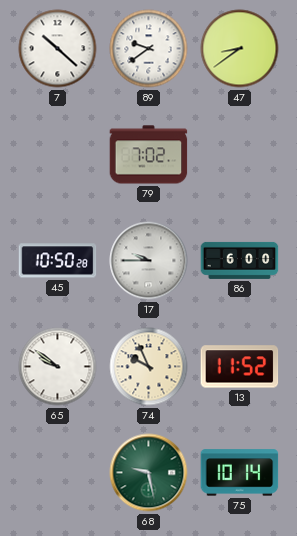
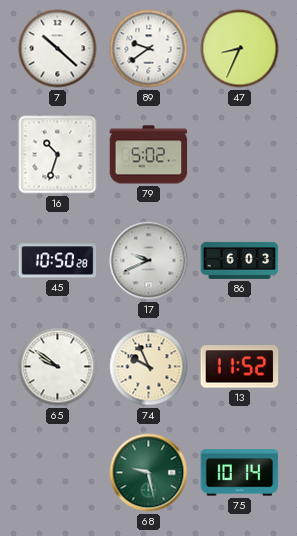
47: 8:39 -> 8:34
16: none -> 10:33
79: 7:02 -> 5:02
17: 9:45 -> 9:41
86: 6:00 -> 6:03
